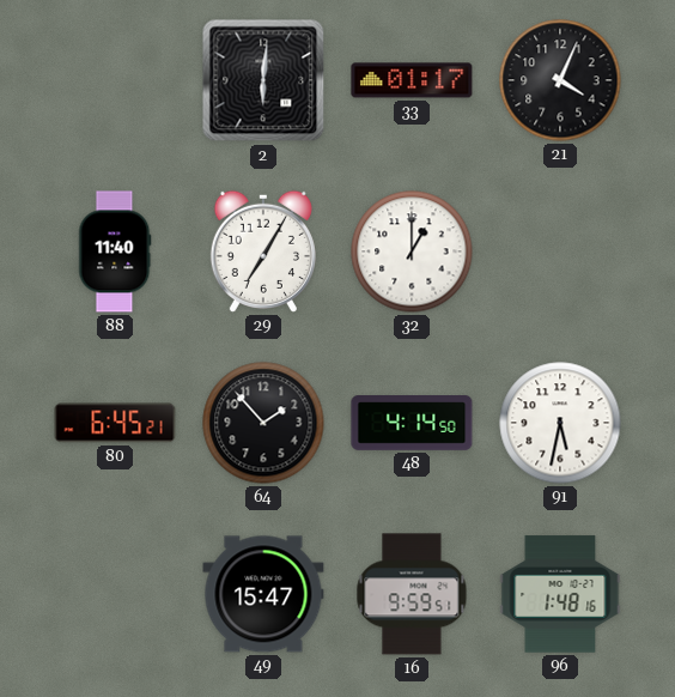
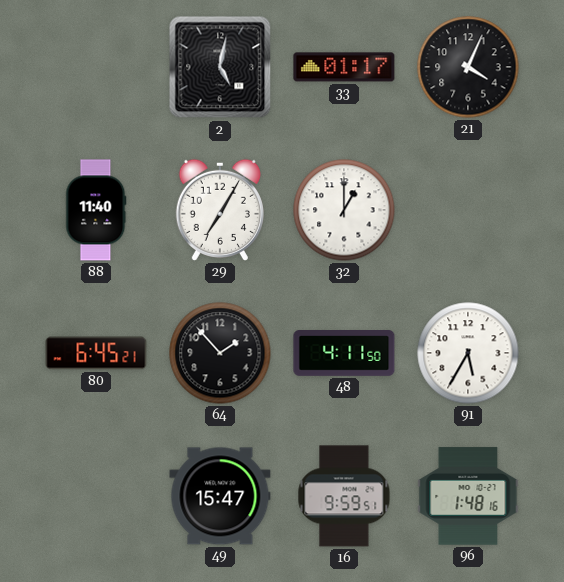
2: 6:01 -> 5:02
48: 4:14 -> 4:11
91: 5:32 -> 5:35
